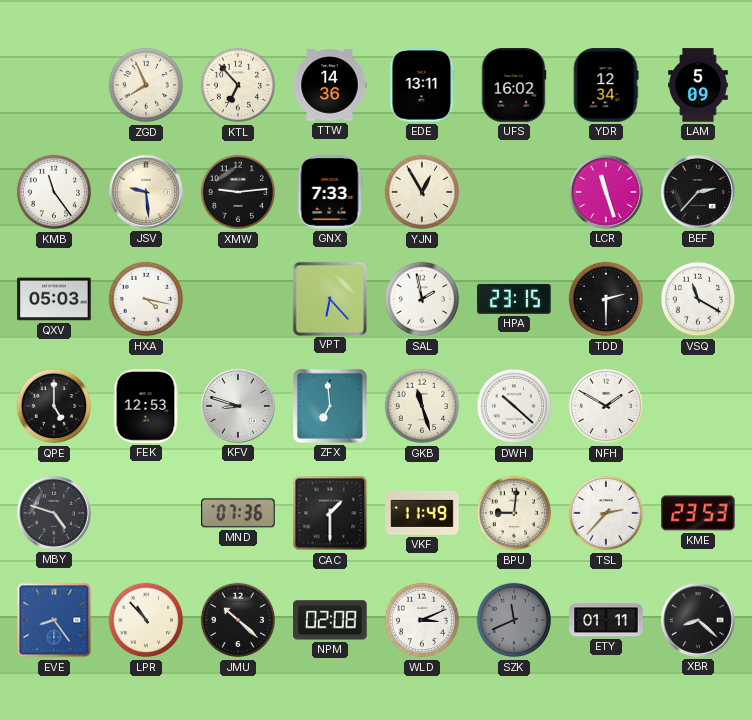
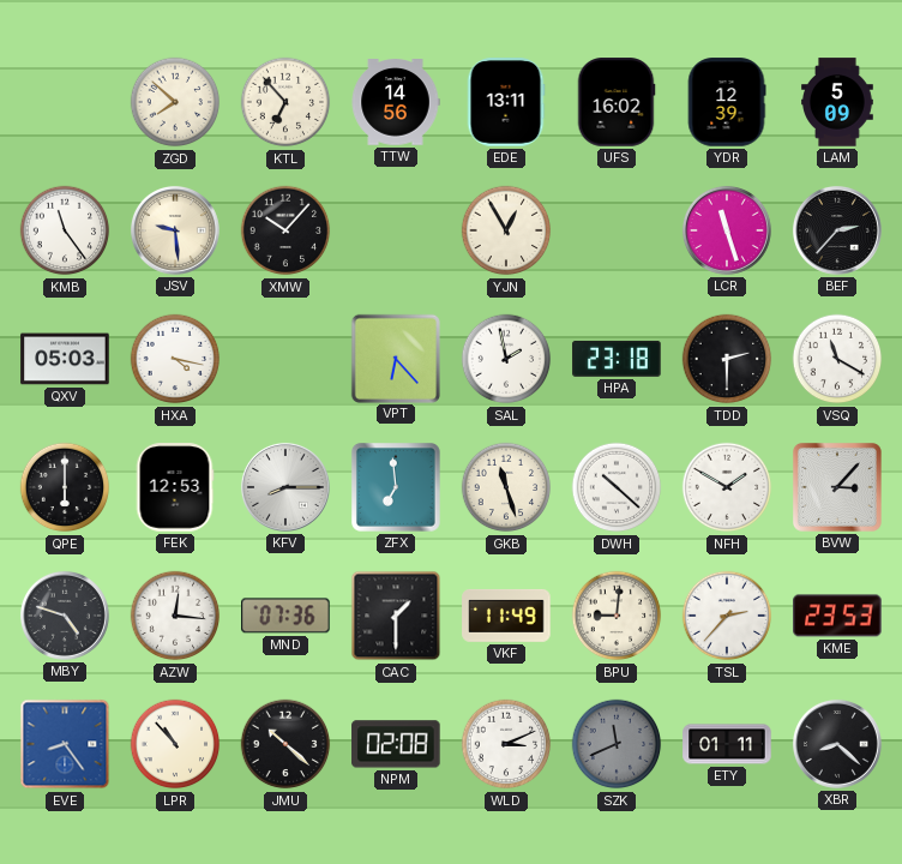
ZGD: 7:56 -> 7:52
TTW: 14:36 -> 14:56
YDR: 12:34 -> 12:39
XMW: 9:14 -> 10:07
GNX: 7:33 -> none
HPA: 23:15 -> 23:18
QPE: 5:00 -> 6:00
KFV: 8:48 -> 8:15
BVW: none -> 3:07
AZW: none -> 12:16
